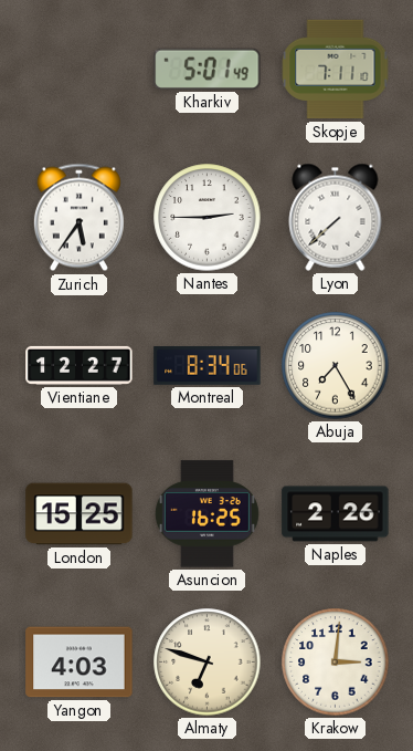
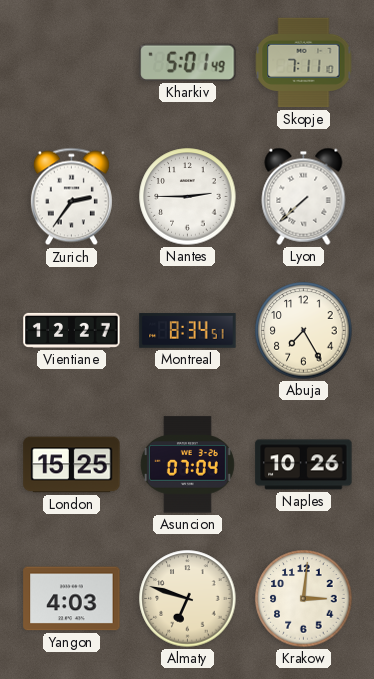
Zurich: 5:36 -> 2:36
Montreal: 8:34:06 -> 8:34:51
Asuncion: 16:25 -> 07:04
Naples: 2:26 -> 10:26
